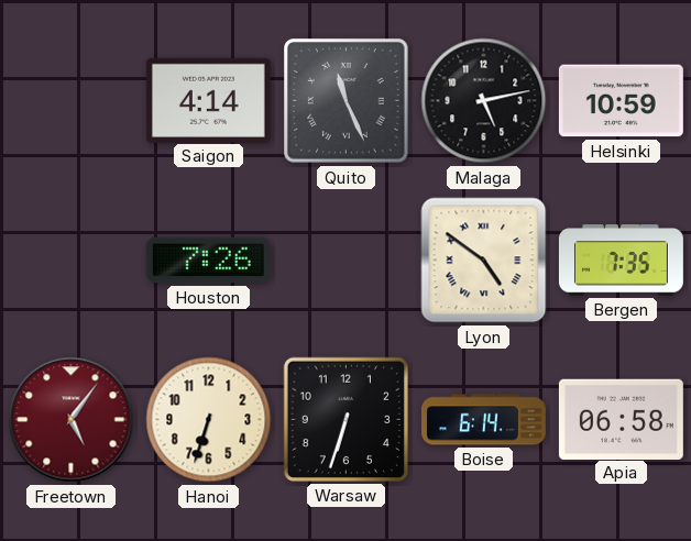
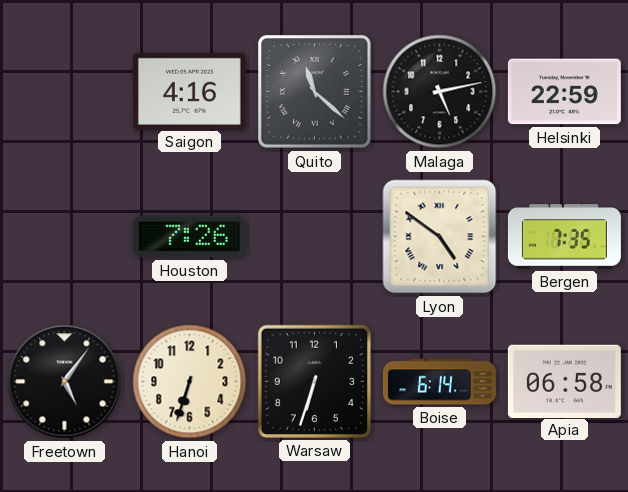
Saigon: 4:14 -> 4:16
Quito: 11:26 -> 11:22
Helsinki: 10:59 -> 22:59
Freetown dial: burgundy -> black
